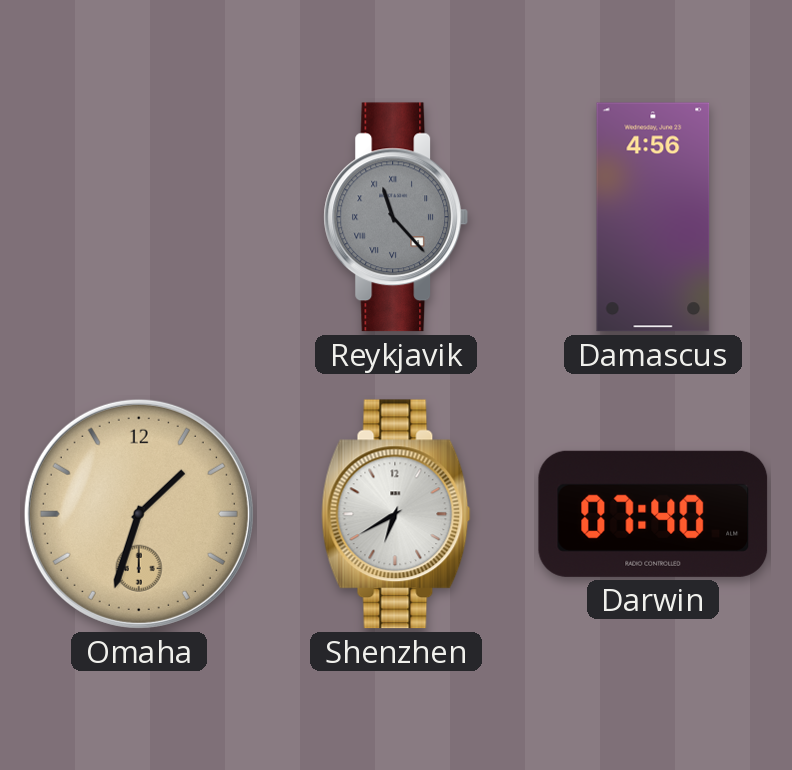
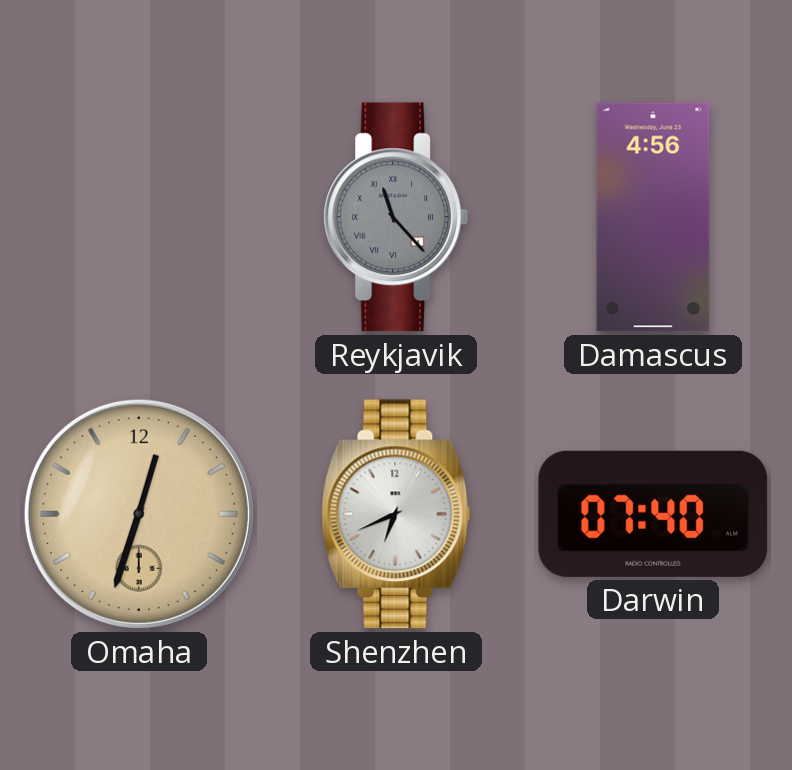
Omaha: 1:33 -> 12:33
Shenzhen: 6:40 -> 6:41
